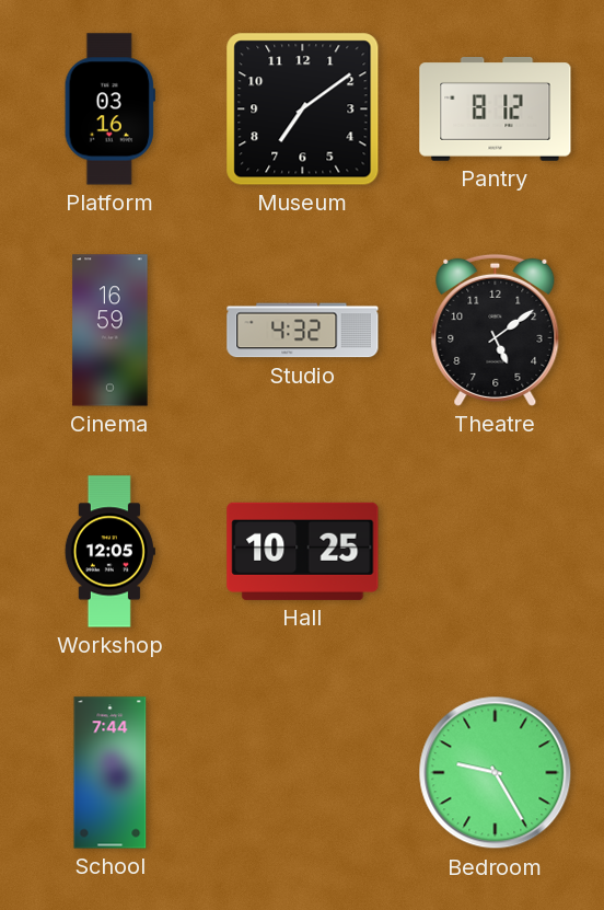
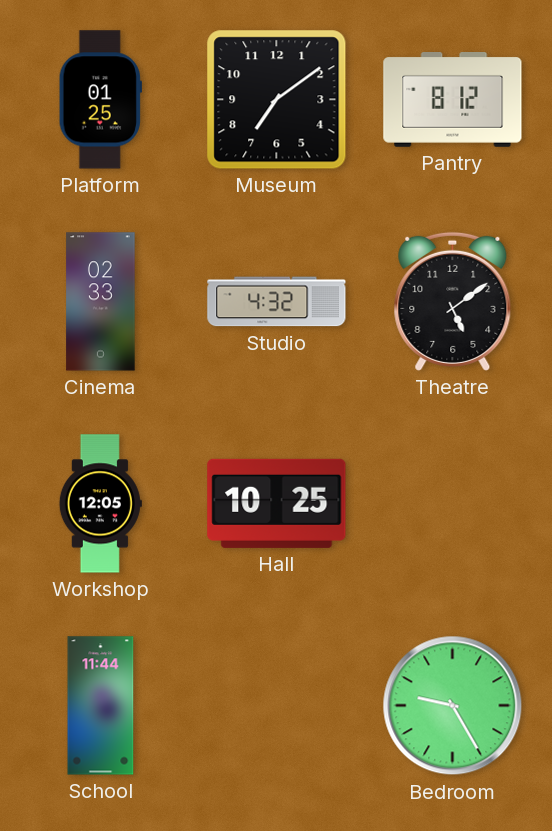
Platform: 03:16 -> 01:25
Cinema: 16:59 -> 02:33
School: 7:44 -> 11:44
